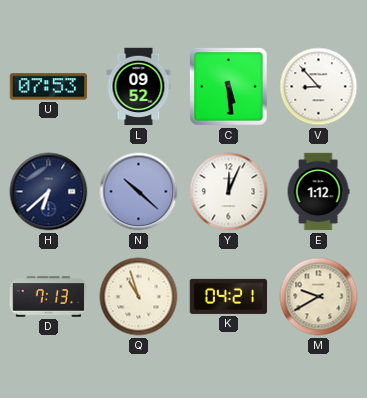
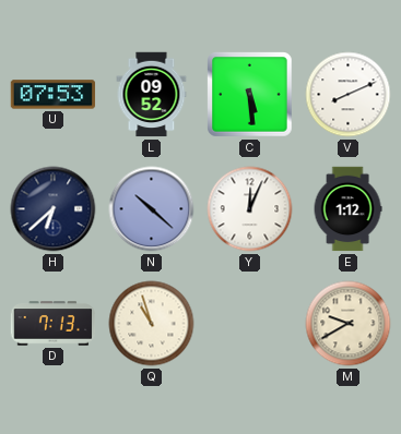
V: 8:53 -> 8:11
K: 04:21 -> none
